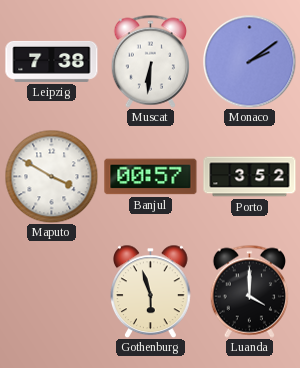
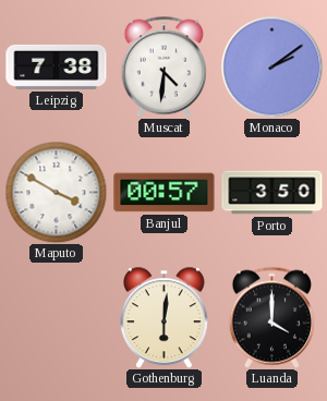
Muscat: 6:31 -> 4:31
Porto: 3:52 -> 3:50
Gothenburg: 5:57 -> 6:01
